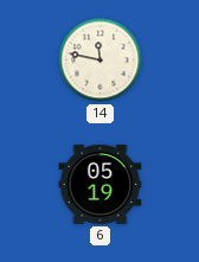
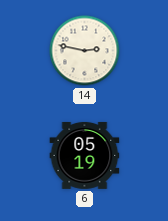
14: 11:47 -> 2:47
